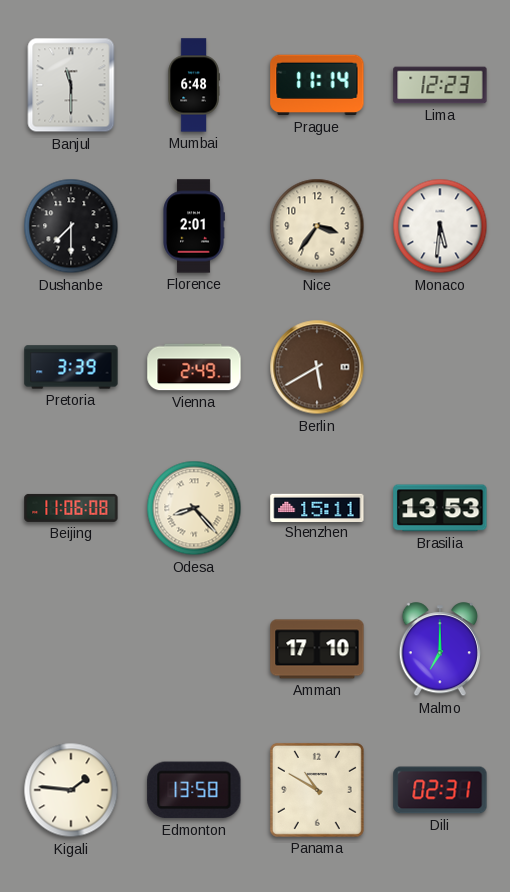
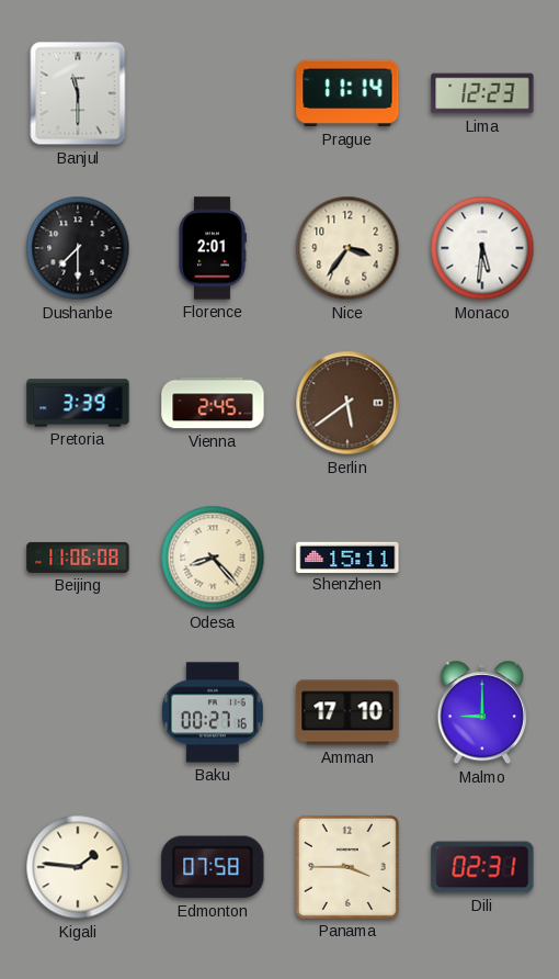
Mumbai: 6:48 -> none
Vienna: 2:49 -> 2:45
Berlin: 5:40 -> 5:39
Brasilia: 13:53 -> none
Baku: none -> 00:27
Malmo: 7:00 -> 9:00
Edmonton: 13:58 -> 07:58
Panama: 10:50 -> 3:45
